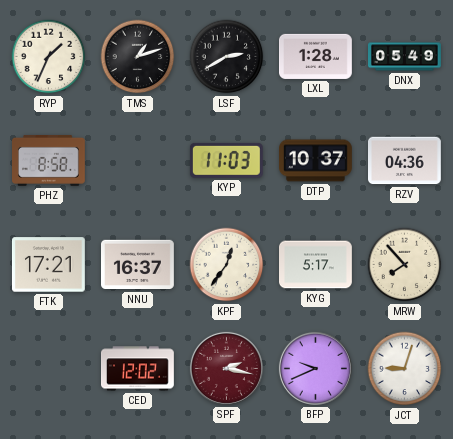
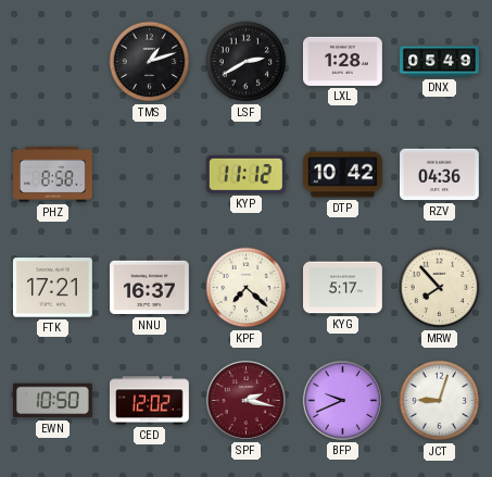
RYP: 1:34 -> none
KYP: 11:03 -> 11:12
DTP: 10:37 -> 10:42
KPF: 12:36 -> 7:22
EWN: none -> 10:50
